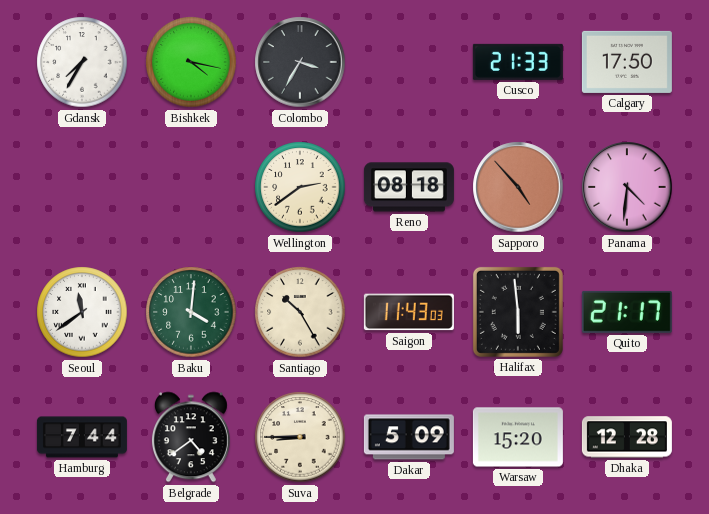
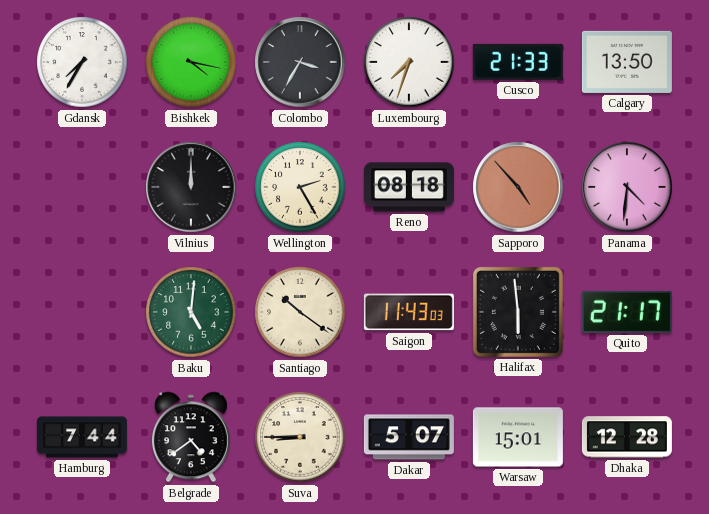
Luxembourg: none -> 7:33
Calgary: 17:50 -> 13:50
Vilnius: none -> 12:00
Wellington: 2:39 -> 2:25
Seoul: 11:39 -> none
Baku: 4:01 -> 5:01
Santiago: 10:25 -> 10:21
Dakar: 5:09 -> 5:07
Warsaw: 15:20 -> 15:01
